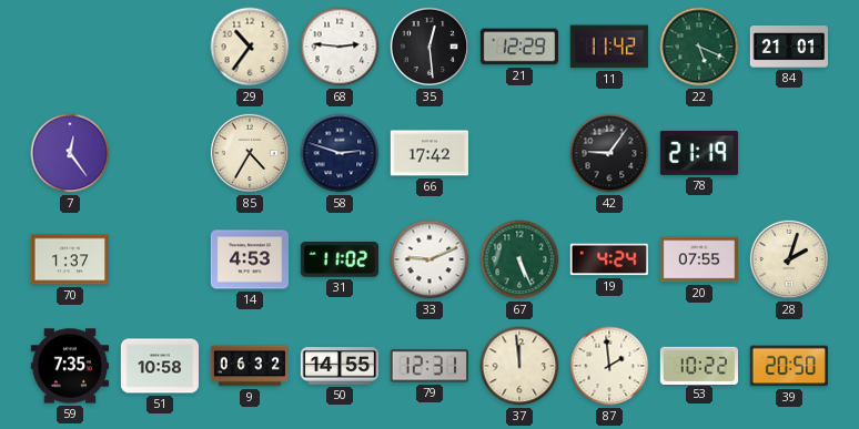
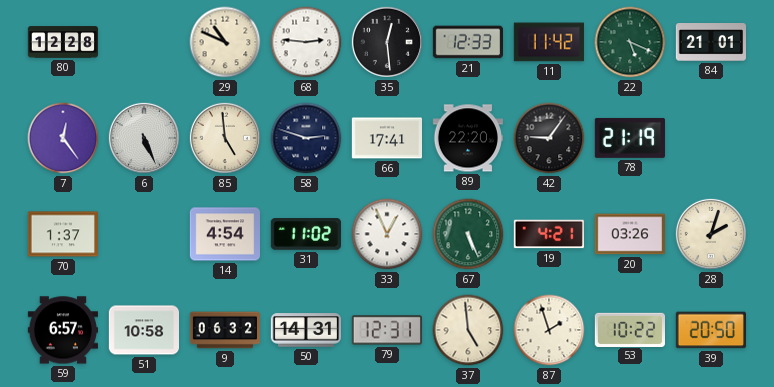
80: none -> 12:28
29: 10:36 -> 10:49
21: 12:29 -> 12:33
6: none -> 5:26
85: 4:35 -> 4:59
66: 17:42 -> 17:41
89: none -> 22:20
14: 4:53 -> 4:54
33: 9:11 -> 12:56
19: 4:24 -> 4:21
20: 07:55 -> 03:26
59: 7:35 -> 6:57
50: 14:55 -> 14:31
37: 11:59 -> 4:59
87: 1:59 -> 1:57
